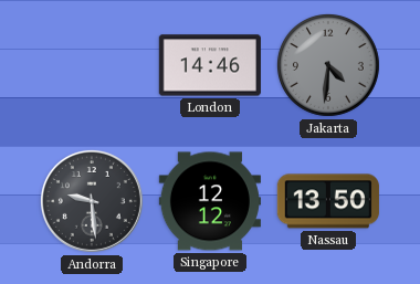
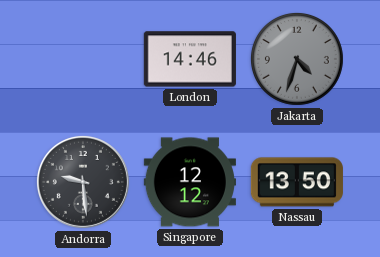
Jakarta: 4:31 -> 4:33
